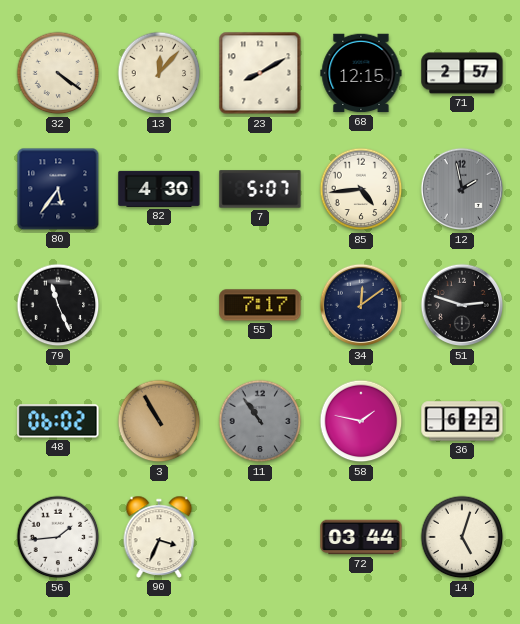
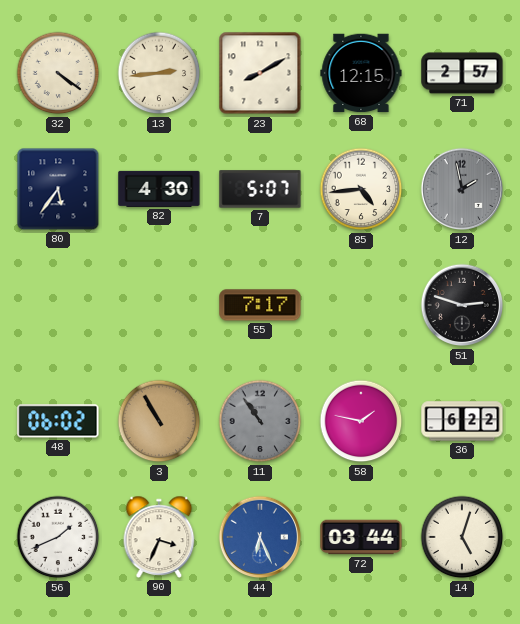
13: 12:07 -> 2:44
79: 11:26 -> none
34: 12:09 -> none
56: 1:44 -> 1:41
44: none -> 6:26
